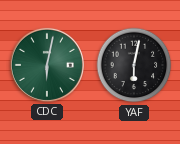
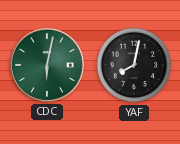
YAF: 6:02 -> 8:02
